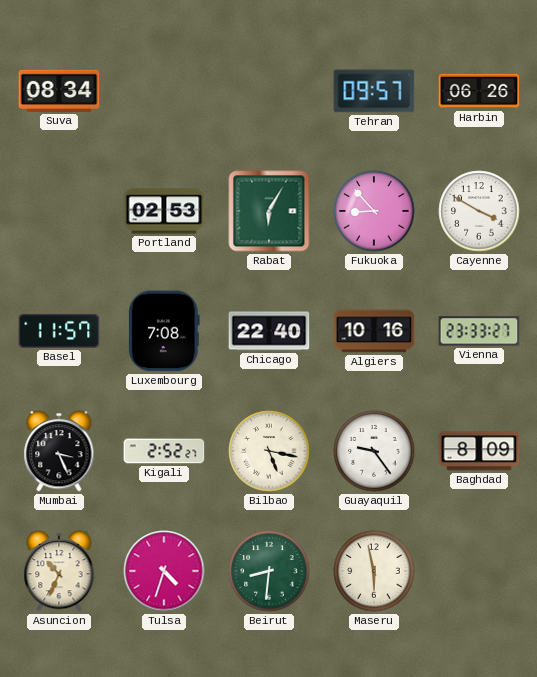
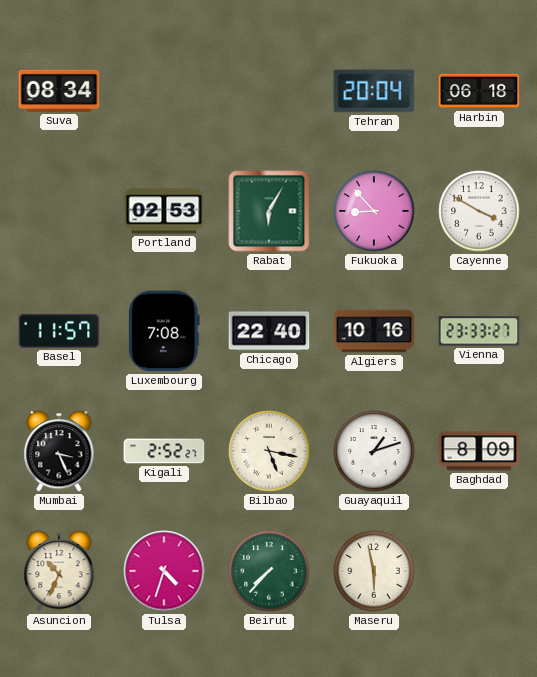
Tehran: 09:57 -> 20:04
Harbin: 06:26 -> 06:18
Guayaquil: 9:24 -> 1:12
Beirut: 8:31 -> 7:37
